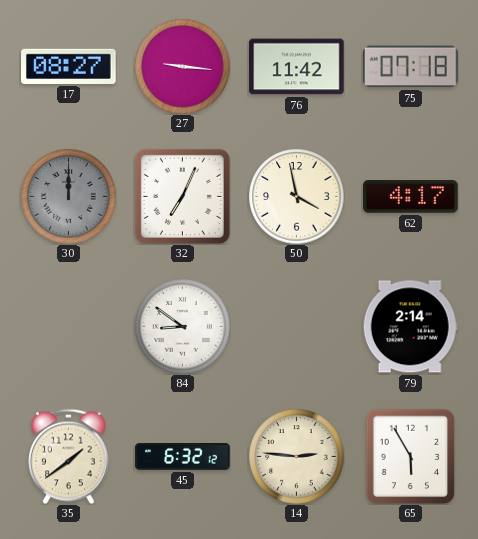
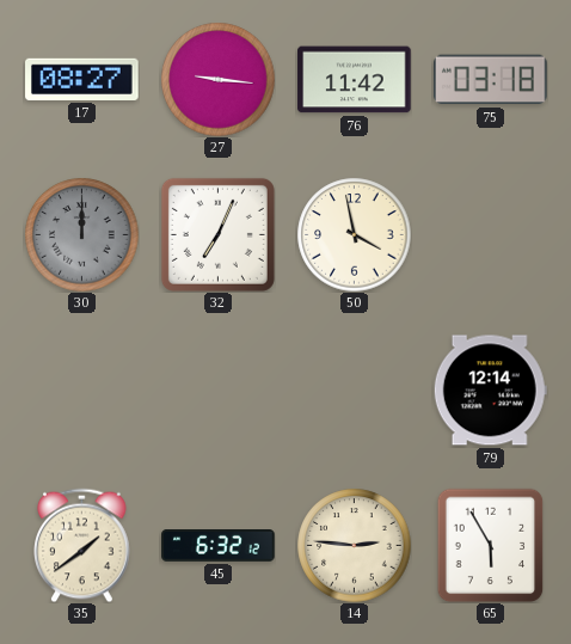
75: 07:18 -> 03:18
62: 4:17 -> none
84: 8:51 -> none
79: 2:14 -> 12:14
